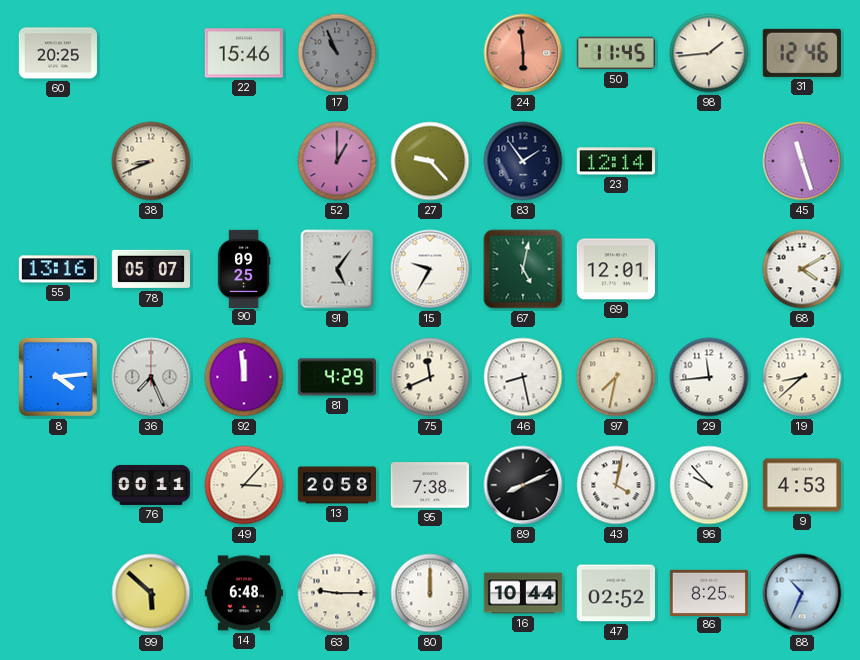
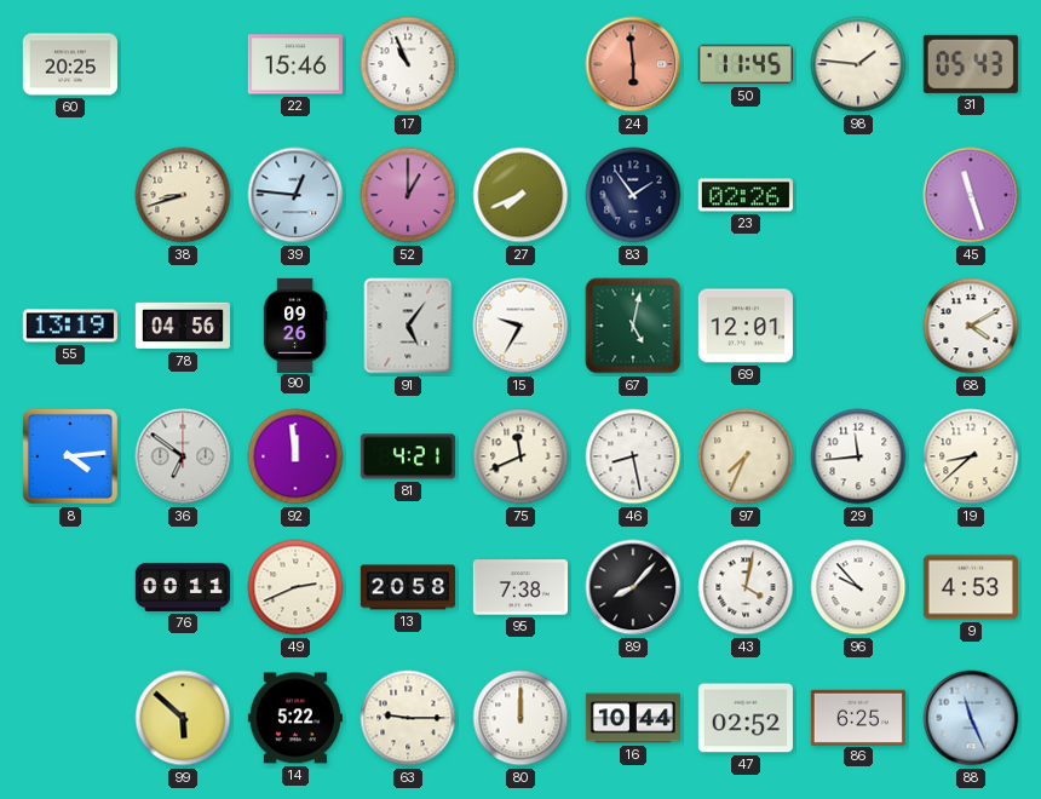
17 dial: grey -> white
98: 1:44 -> 1:46
31: 12:46 -> 05:43
38: 8:41 -> 8:42
39: none -> 12:46
27: 9:23 -> 7:41
23: 12:14 -> 02:26
55: 13:16 -> 13:19
78: 05:07 -> 04:56
90: 09:25 -> 09:26
36: 7:26 -> 6:51
81: 4:29 -> 4:21
97: 7:32 -> 7:34
49: 3:07 -> 2:41
89: 8:11 -> 8:07
14: 6:48 -> 5:22
86: 8:25 -> 6:25
88: 10:34 -> 11:26
